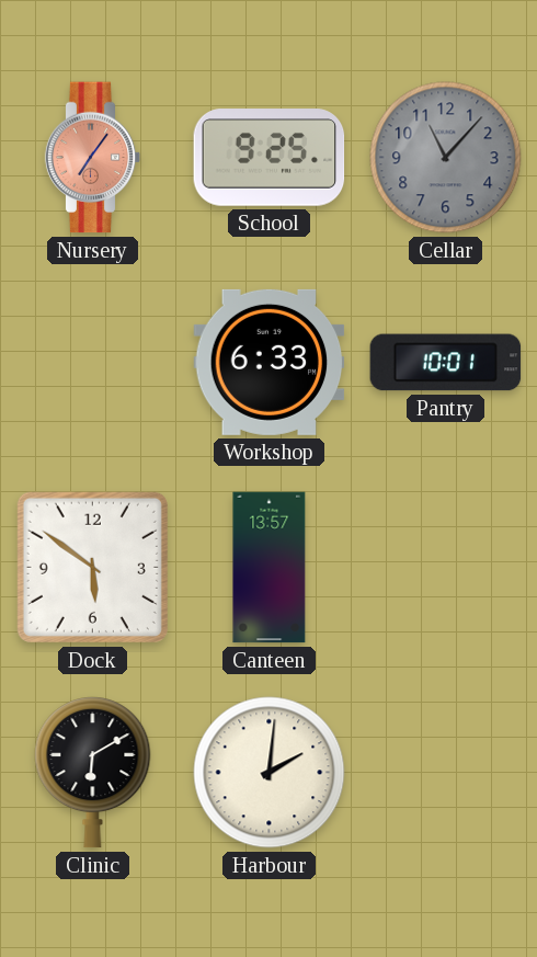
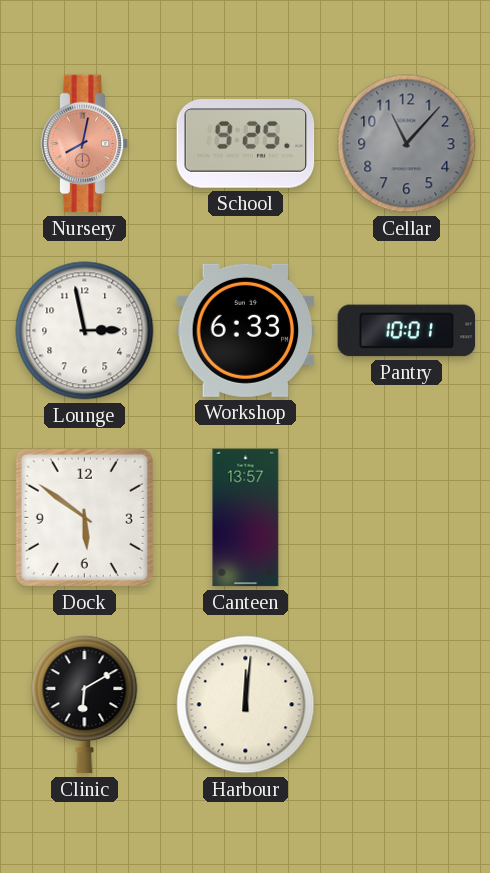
Nursery: 7:06 -> 8:02
Lounge: none -> 2:58
Harbour: 2:01 -> 12:01
